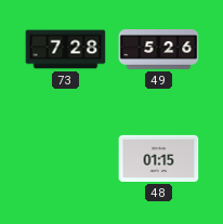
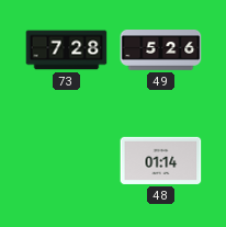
48: 01:15 -> 01:14
